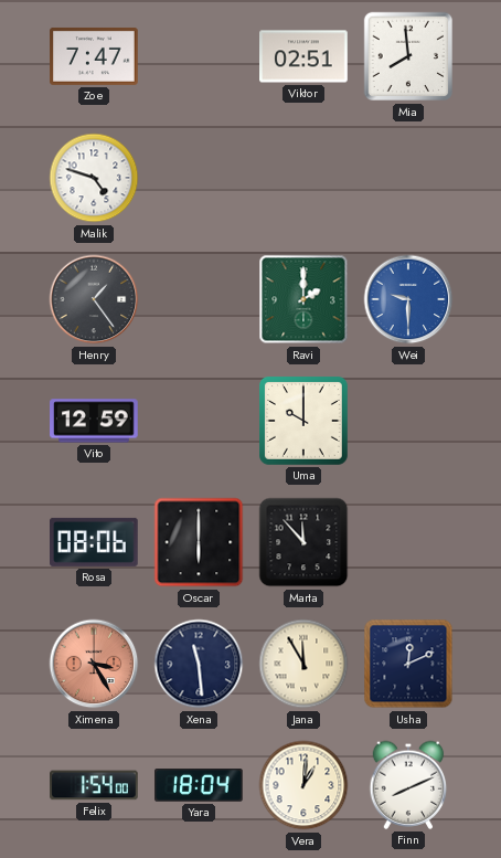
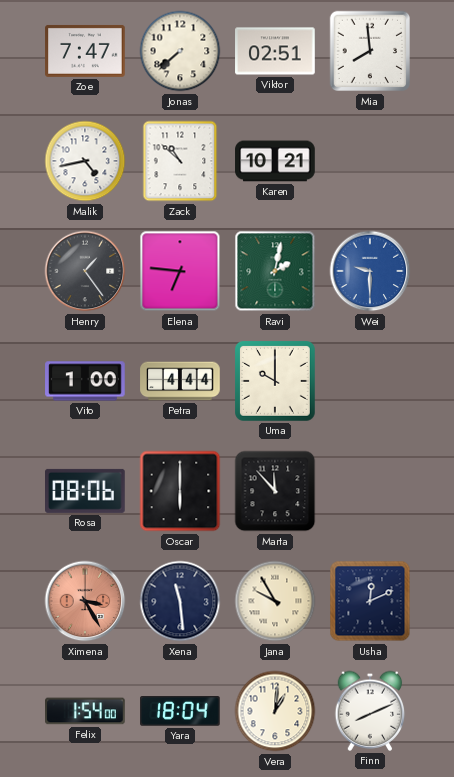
Jonas: none -> 7:38
Malik: 4:48 -> 4:43
Zack: none -> 10:52
Karen: none -> 10:21
Elena: none -> 6:46
Ravi: 2:00 -> 2:02
Vito: 12:59 -> 1:00
Petra: none -> 4:44
Jana: 11:55 -> 9:55
